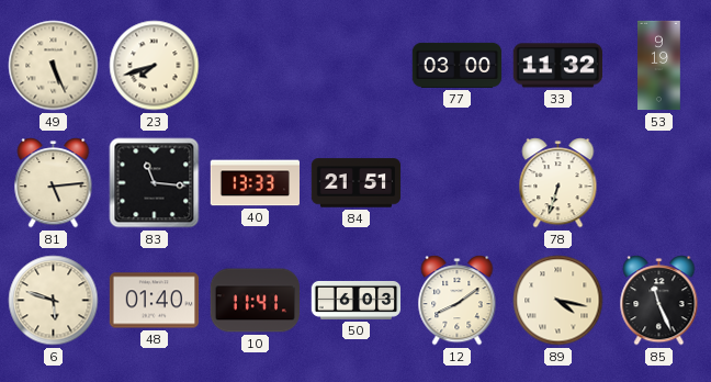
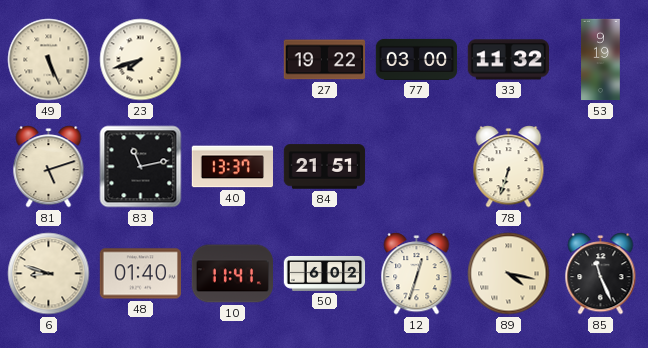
27: none -> 19:22
81: 5:14 -> 5:12
83: 11:16 -> 11:13
40: 13:33 -> 13:37
6: 5:48 -> 8:48
50: 6:03 -> 6:02
12: 8:09 -> 12:33
